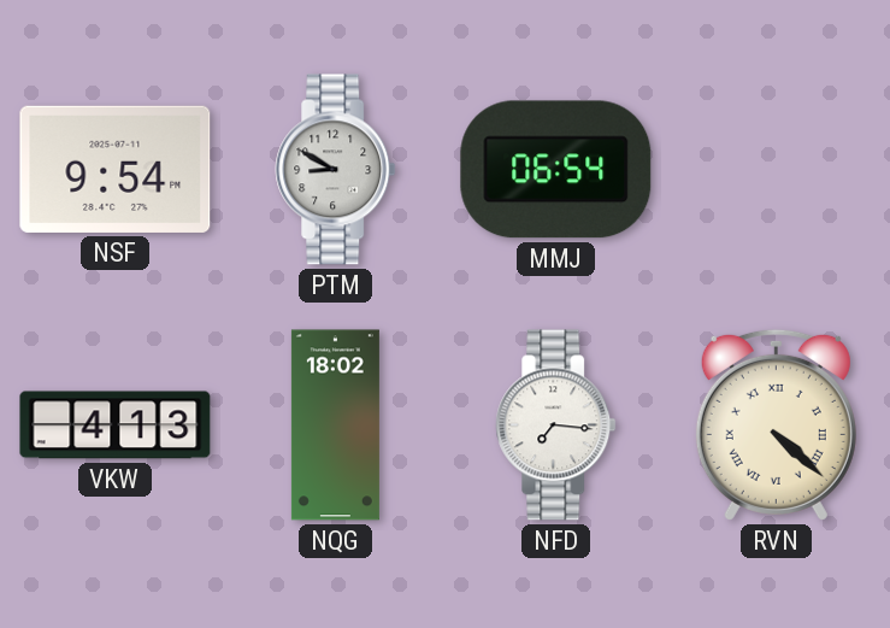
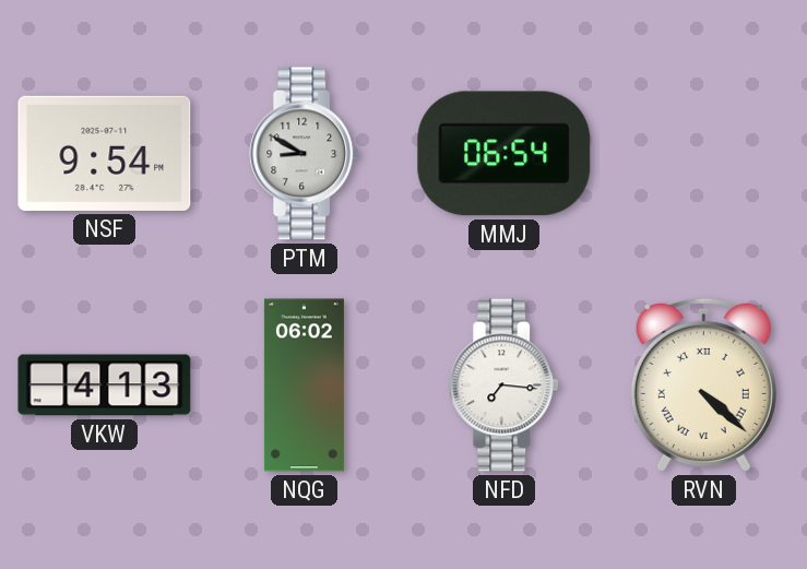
NQG: 18:02 -> 06:02
